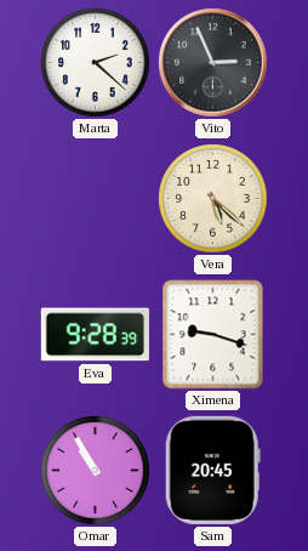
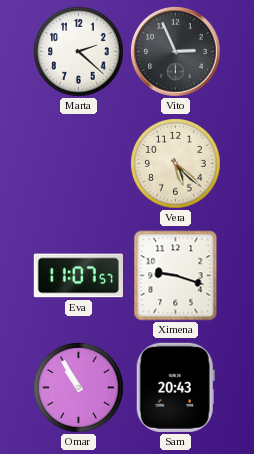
Eva: 9:28 -> 11:07
Sam: 20:45 -> 20:43
